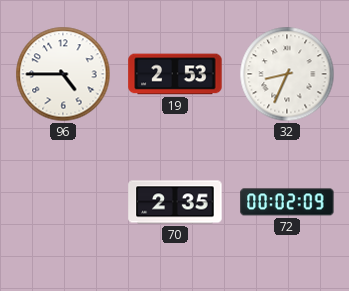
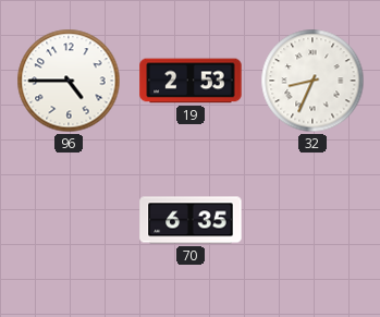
70: 2:35 -> 6:35
72: 00:02 -> none
